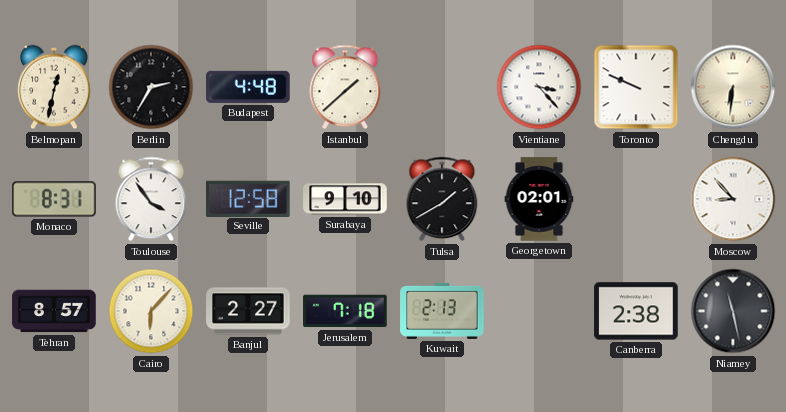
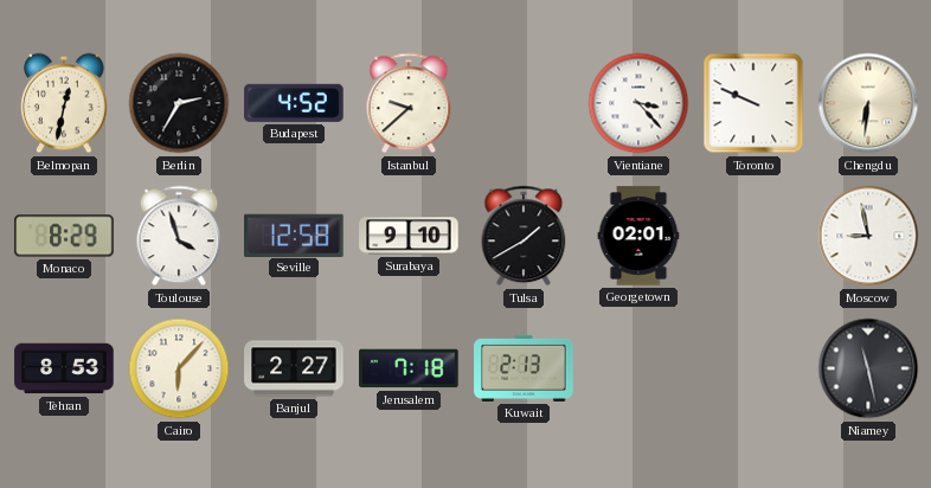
Budapest: 4:48 -> 4:52
Istanbul: 1:38 -> 9:38
Monaco: 8:31 -> 8:29
Toulouse: 3:54 -> 3:57
Moscow: 8:53 -> 8:58
Tehran: 8:57 -> 8:53
Canberra: 2:38 -> none
